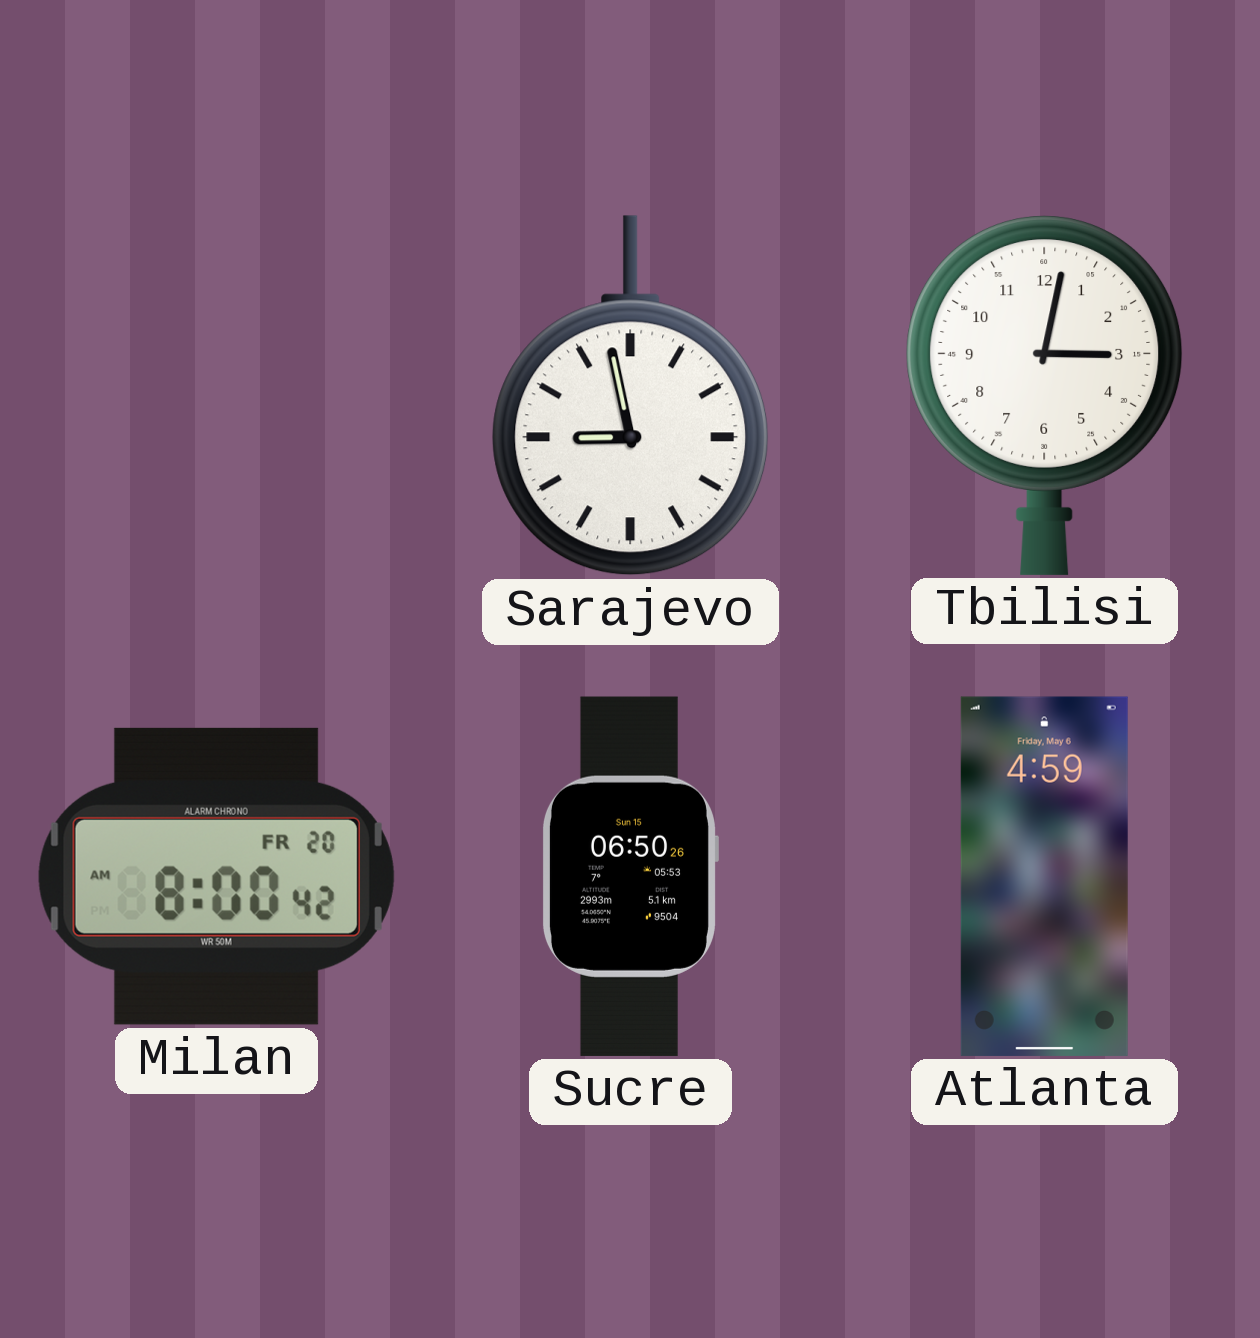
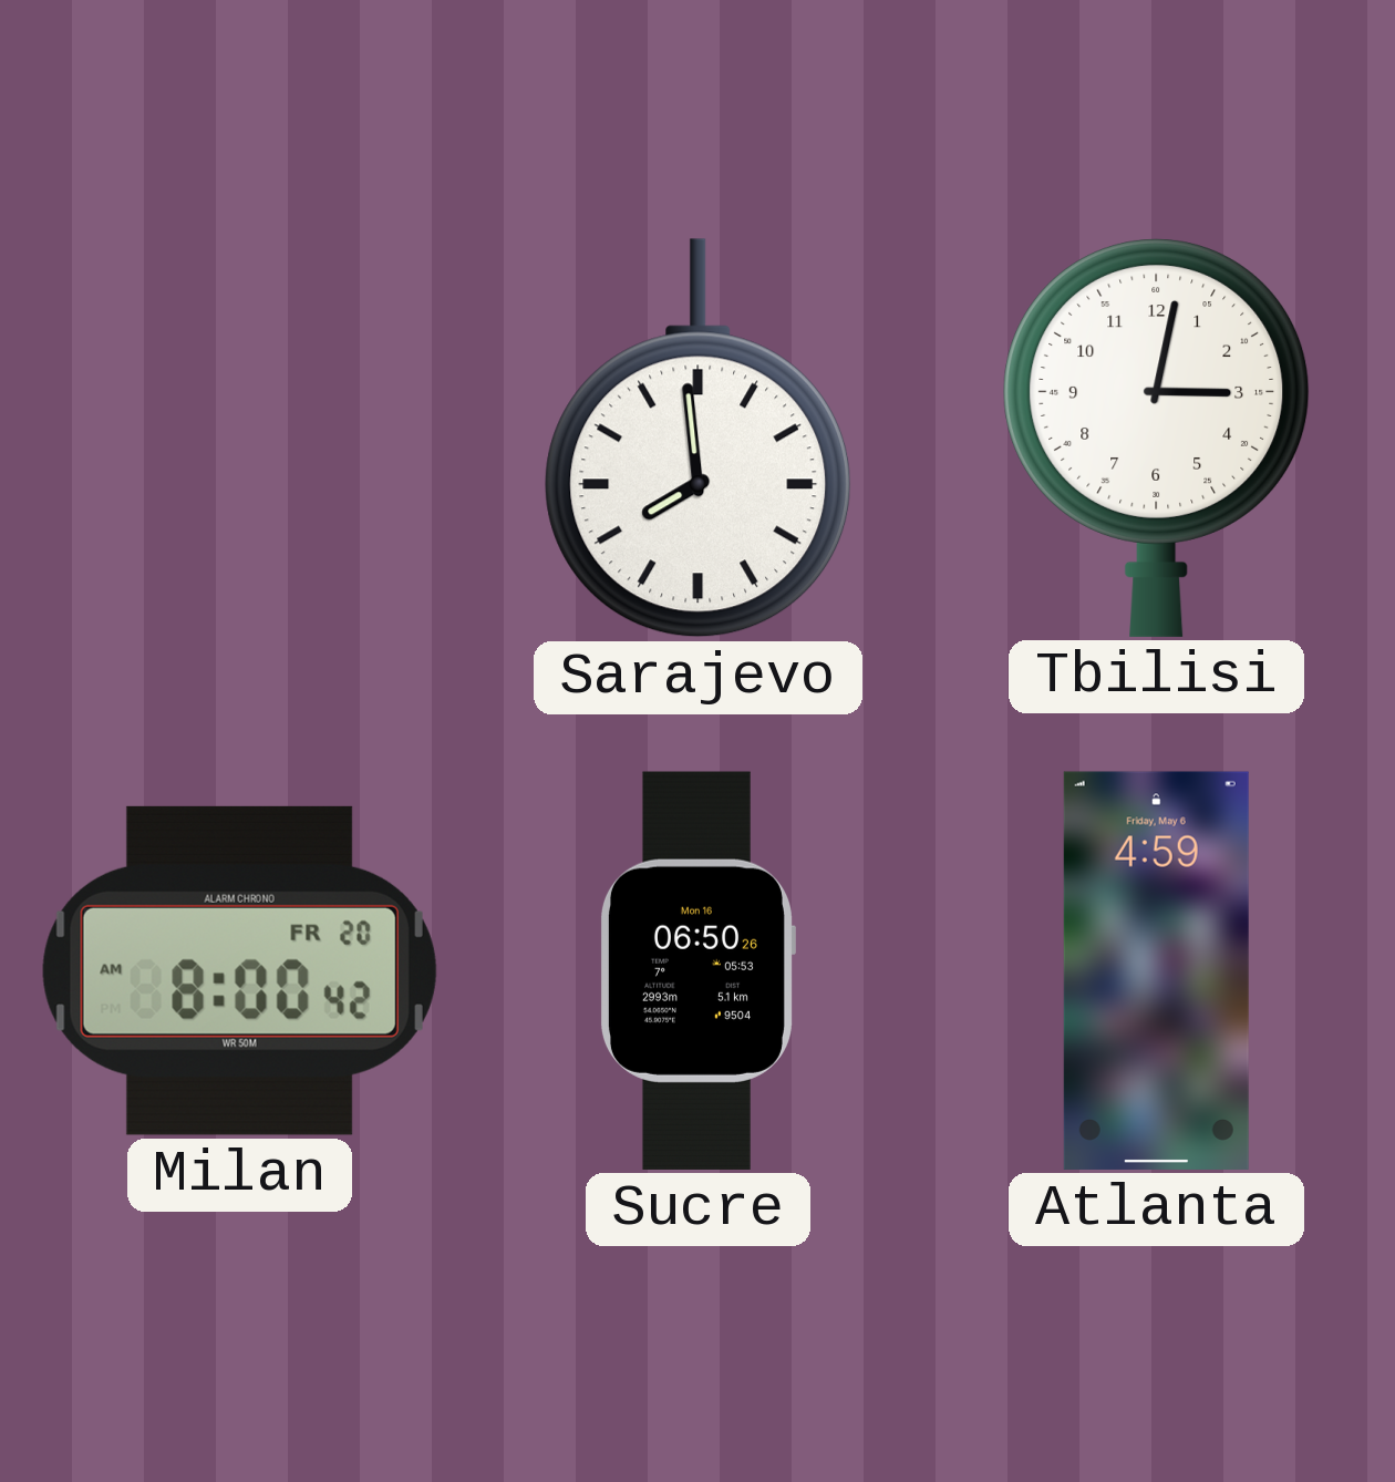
Sarajevo: 8:58 -> 7:59
Sucre date: Sun 15 -> Mon 16
